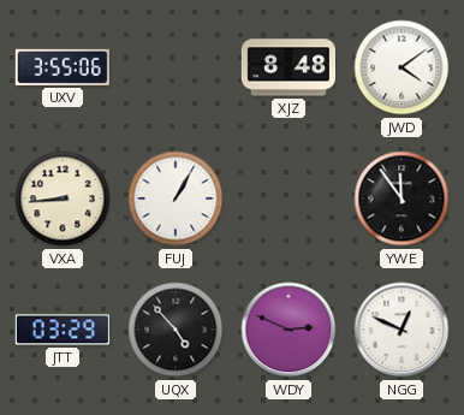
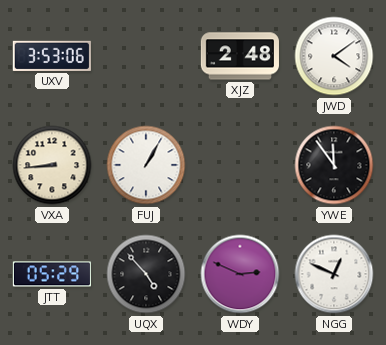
UXV: 3:55 -> 3:53
XJZ: 8:48 -> 2:48
JTT: 03:29 -> 05:29
